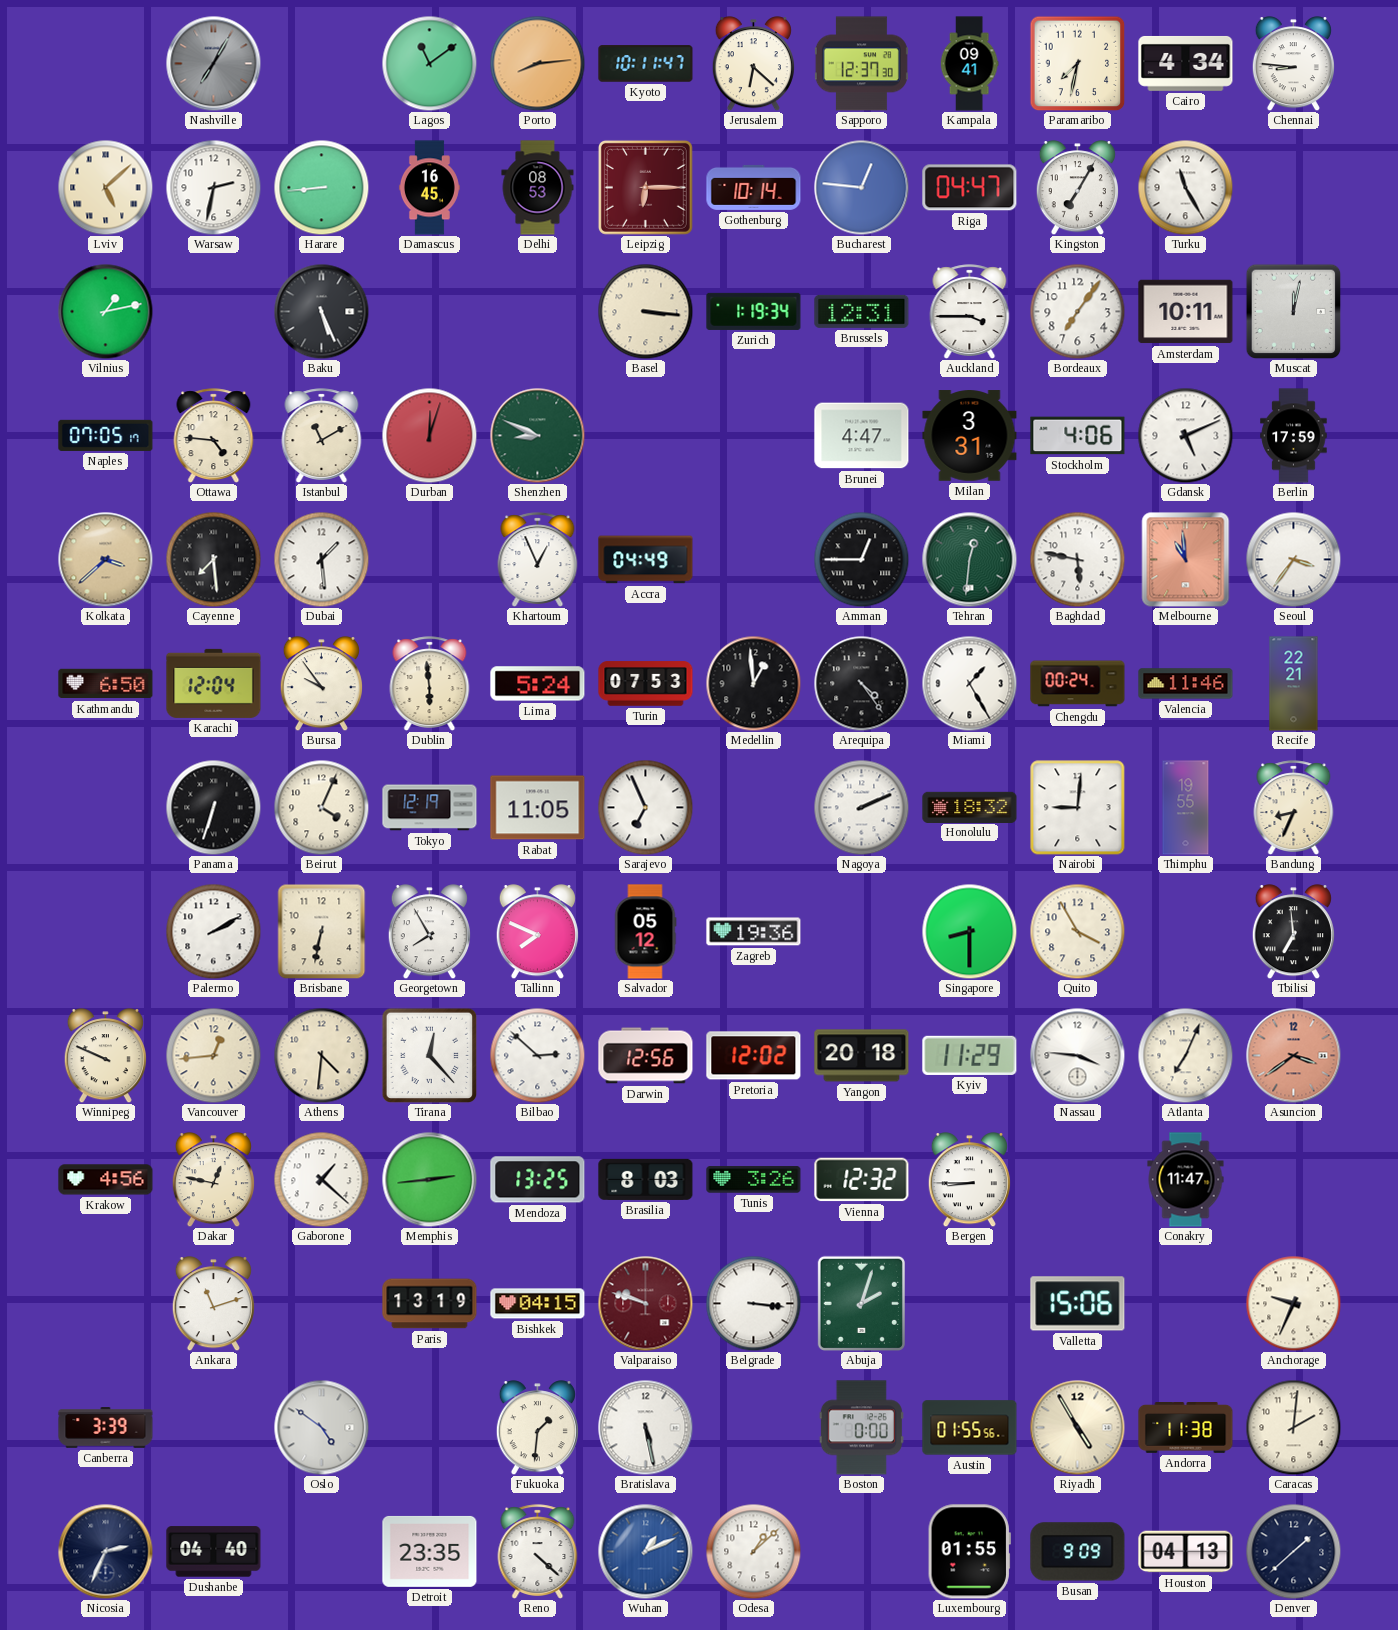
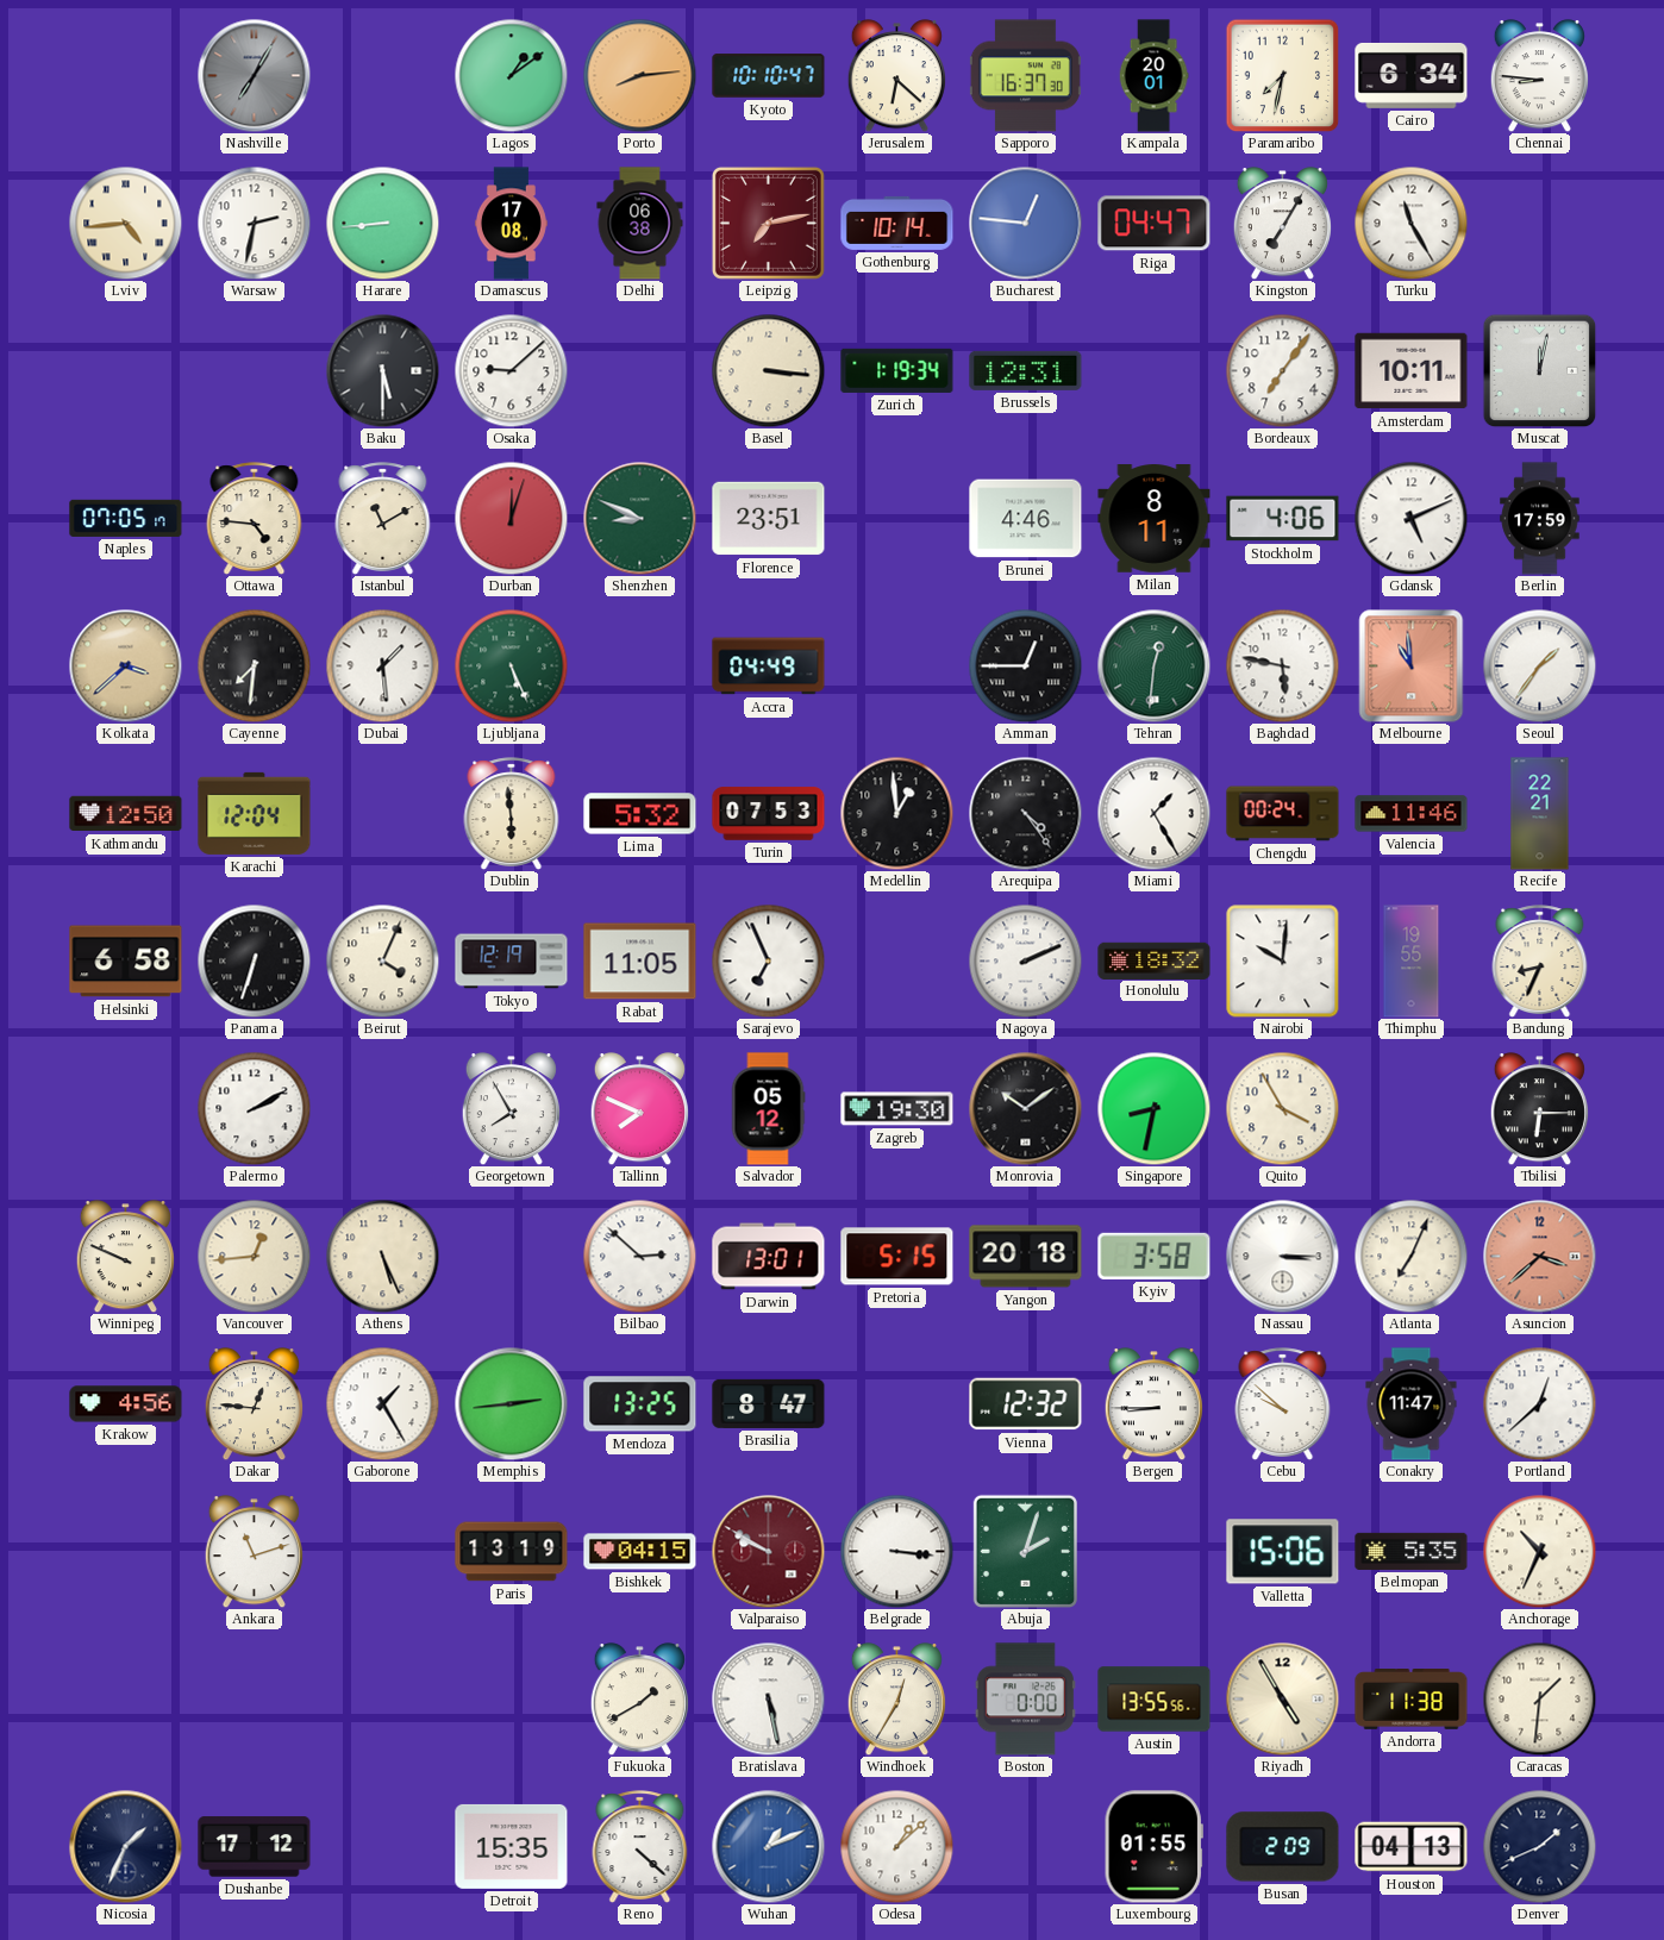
Lagos: 11:09 -> 1:09
Kyoto: 10:11 -> 10:10
Sapporo: 12:37 -> 16:37
Kampala: 09:41 -> 20:01
Cairo: 4:34 -> 6:34
Lviv: 5:08 -> 4:44
Damascus: 16:45 -> 17:08
Delhi: 08:53 -> 06:38
Leipzig: 6:15 -> 7:13
Vilnius: 1:13 -> none
Baku: 5:26 -> 5:30
Osaka: none -> 9:08
Auckland: 3:45 -> none
Florence: none -> 23:51
Brunei: 4:47 -> 4:46
Milan: 3:31 -> 8:11
Cayenne: 7:29 -> 7:31
Ljubljana: none -> 5:26
Khartoum: 12:56 -> none
Seoul: 3:36 -> 1:36
Kathmandu: 6:50 -> 12:50
Bursa: 9:54 -> none
Lima: 5:24 -> 5:32
Helsinki: none -> 6:58
Nairobi: 9:01 -> 10:01
Brisbane: 6:32 -> none
Zagreb: 19:36 -> 19:30
Monrovia: none -> 10:09
Singapore: 8:30 -> 8:32
Tbilisi: 6:59 -> 6:15
Athens: 4:31 -> 5:26
Tirana: 12:23 -> none
Darwin: 12:56 -> 13:01
Pretoria: 12:02 -> 5:15
Kyiv: 11:29 -> 3:58
Nassau: 3:46 -> 3:15
Asuncion: 3:39 -> 3:38
Dakar: 12:47 -> 12:46
Gaborone: 1:22 -> 1:25
Brasilia: 8:03 -> 8:47
Tunis: 3:26 -> none
Cebu: none -> 9:52
Portland: none -> 12:38
Valparaiso: 9:48 -> 9:50
Belmopan: none -> 5:35
Anchorage: 9:34 -> 10:34
Canberra: 3:39 -> none
Oslo: 4:51 -> none
Fukuoka: 1:31 -> 1:40
Windhoek: none -> 12:35
Austin: 01:55 -> 13:55
Caracas: 2:01 -> 1:31
Nicosia: 2:34 -> 1:34
Dushanbe: 04:40 -> 17:12
Detroit: 23:35 -> 15:35
Busan: 9:09 -> 2:09
Denver: 1:38 -> 1:41
